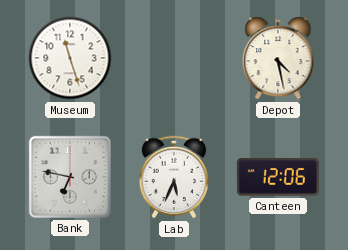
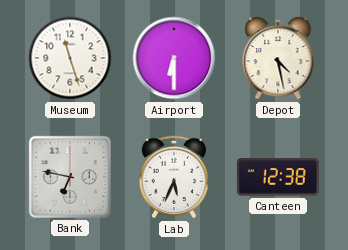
Airport: none -> 6:30
Canteen: 12:06 -> 12:38
